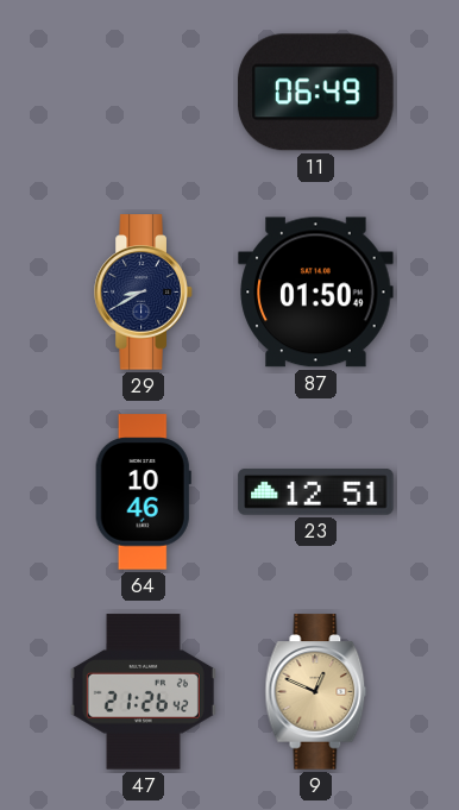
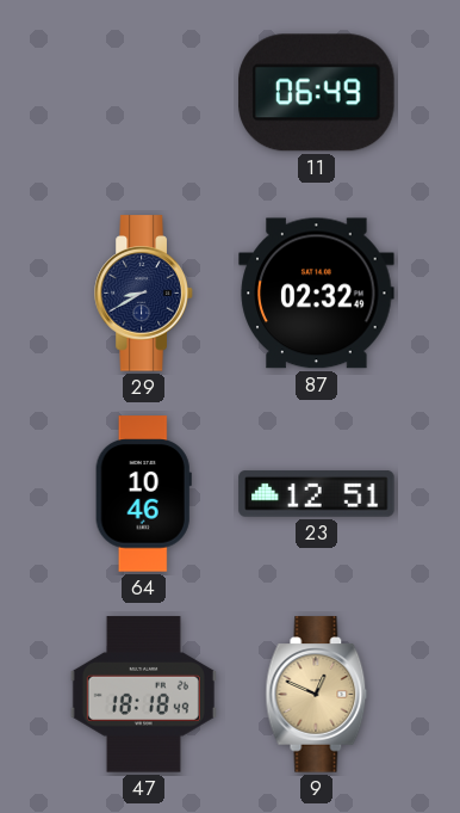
87: 01:50 -> 02:32
47: 21:26 -> 18:18
